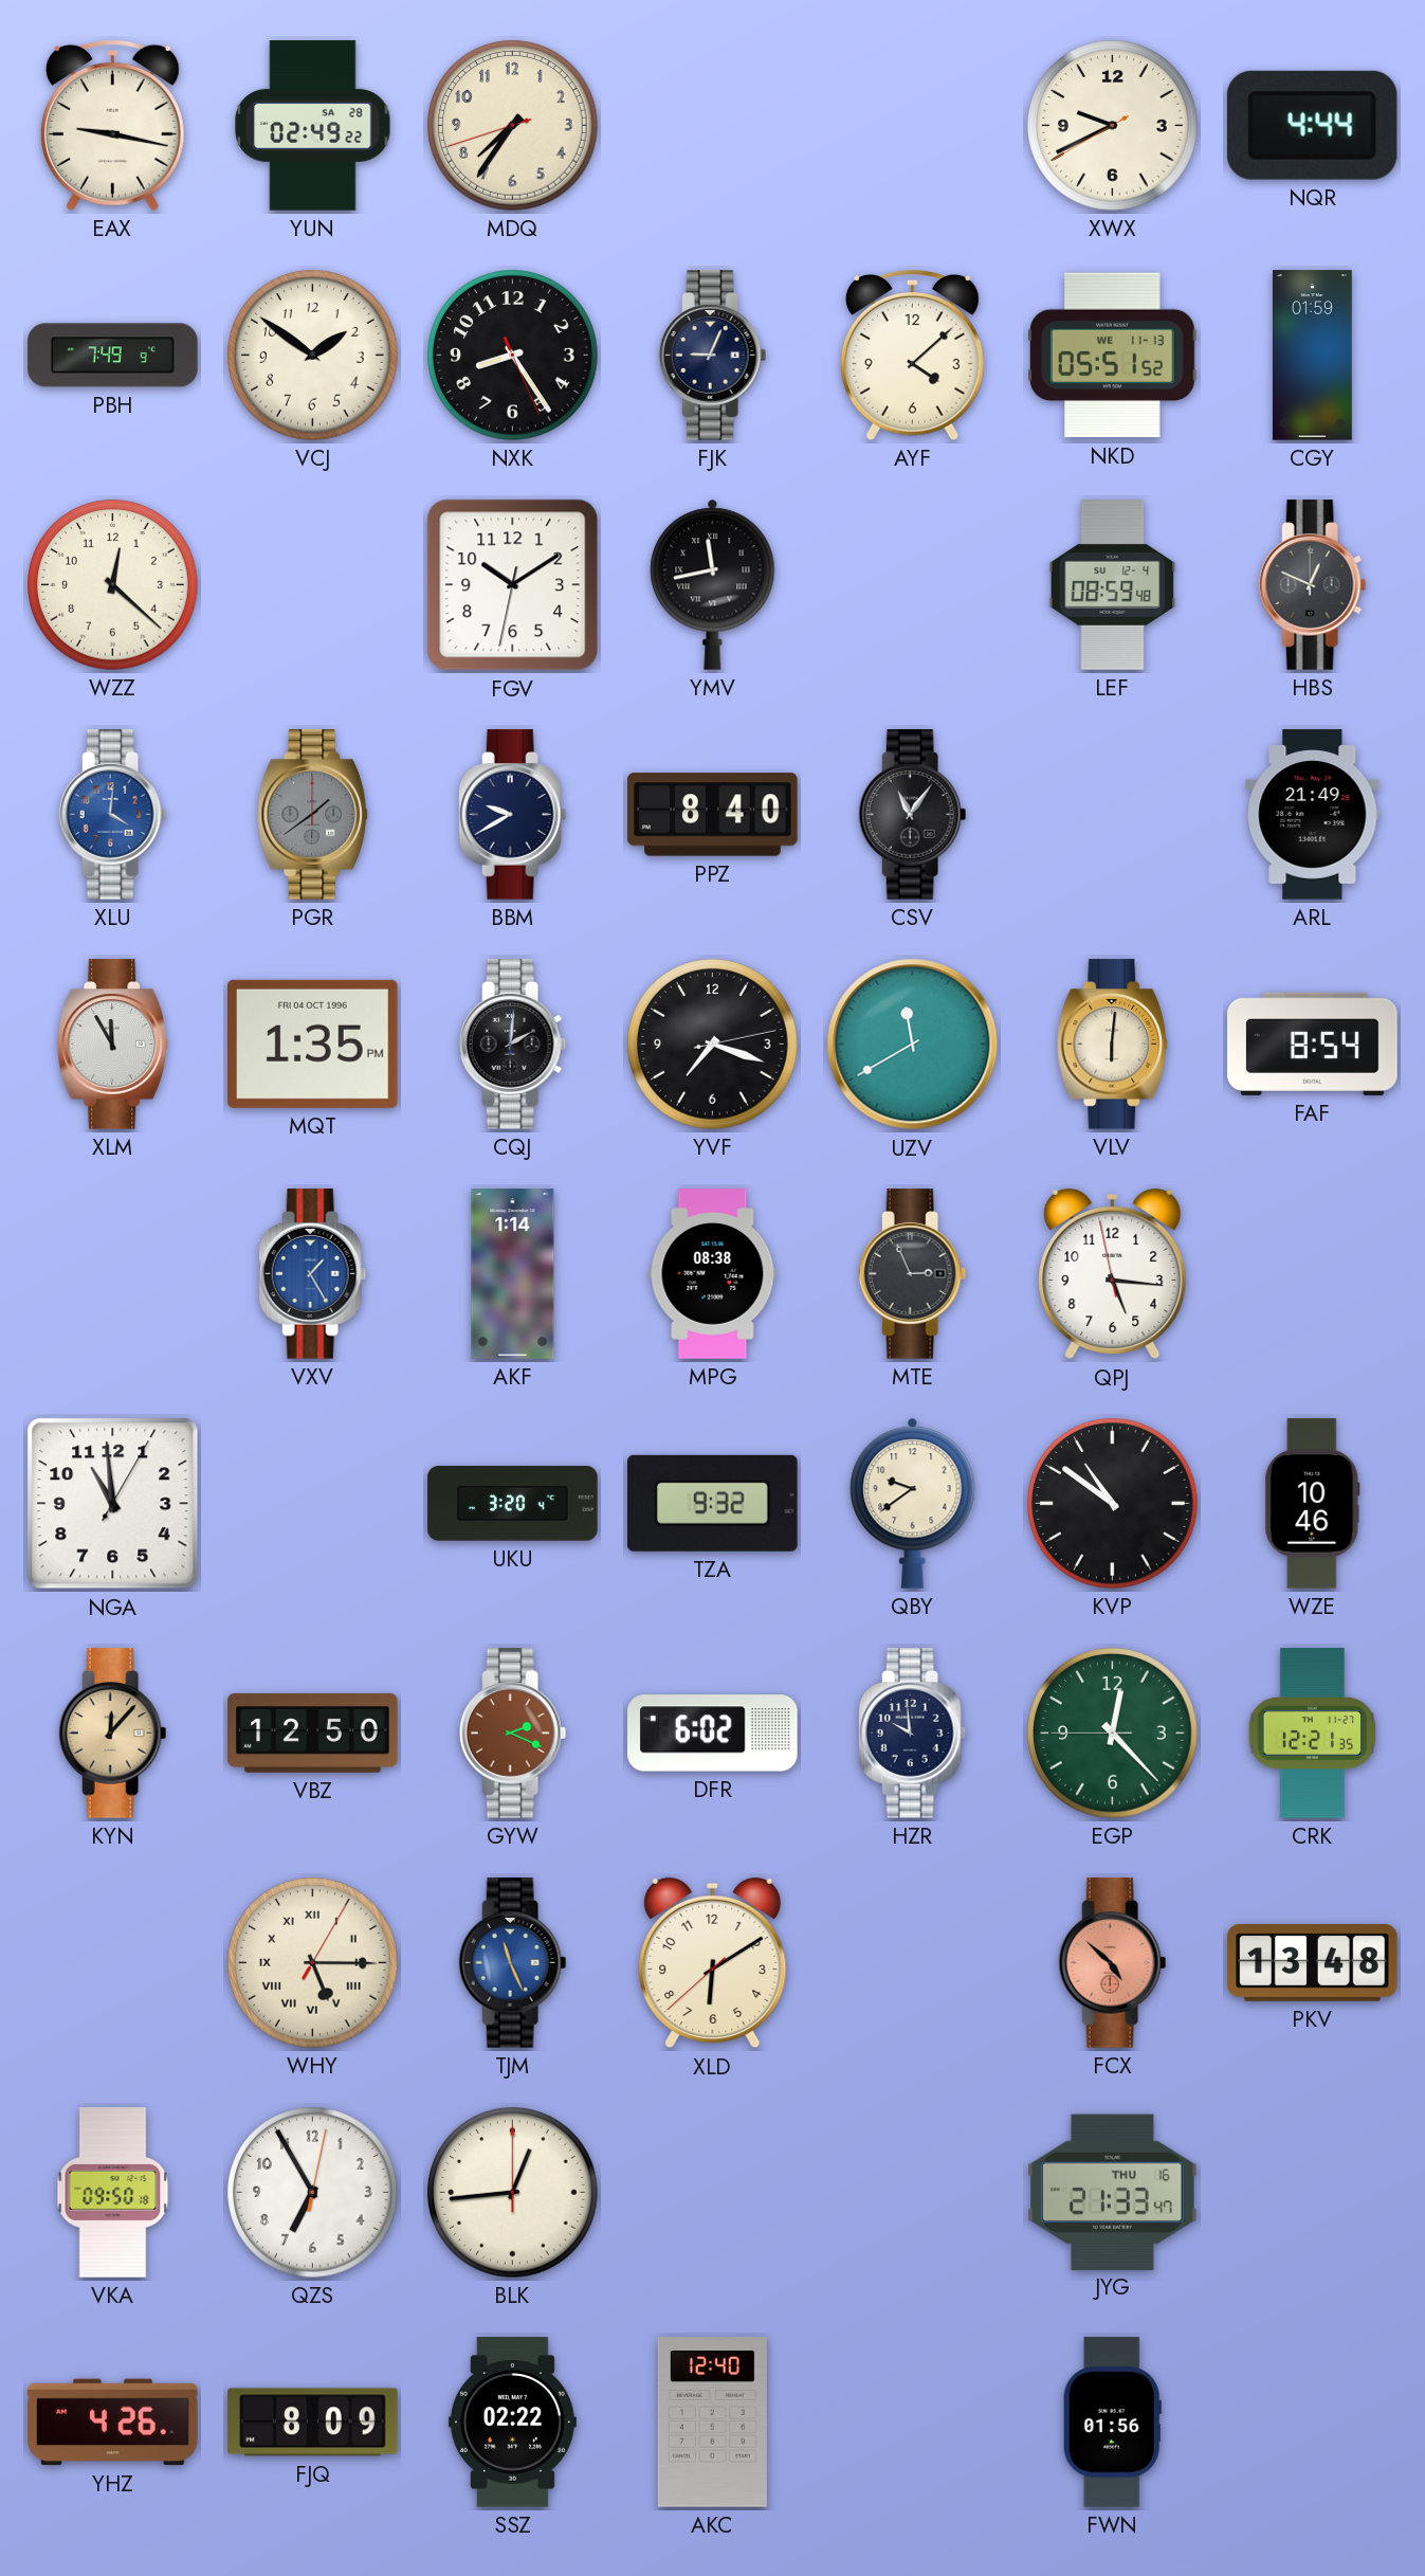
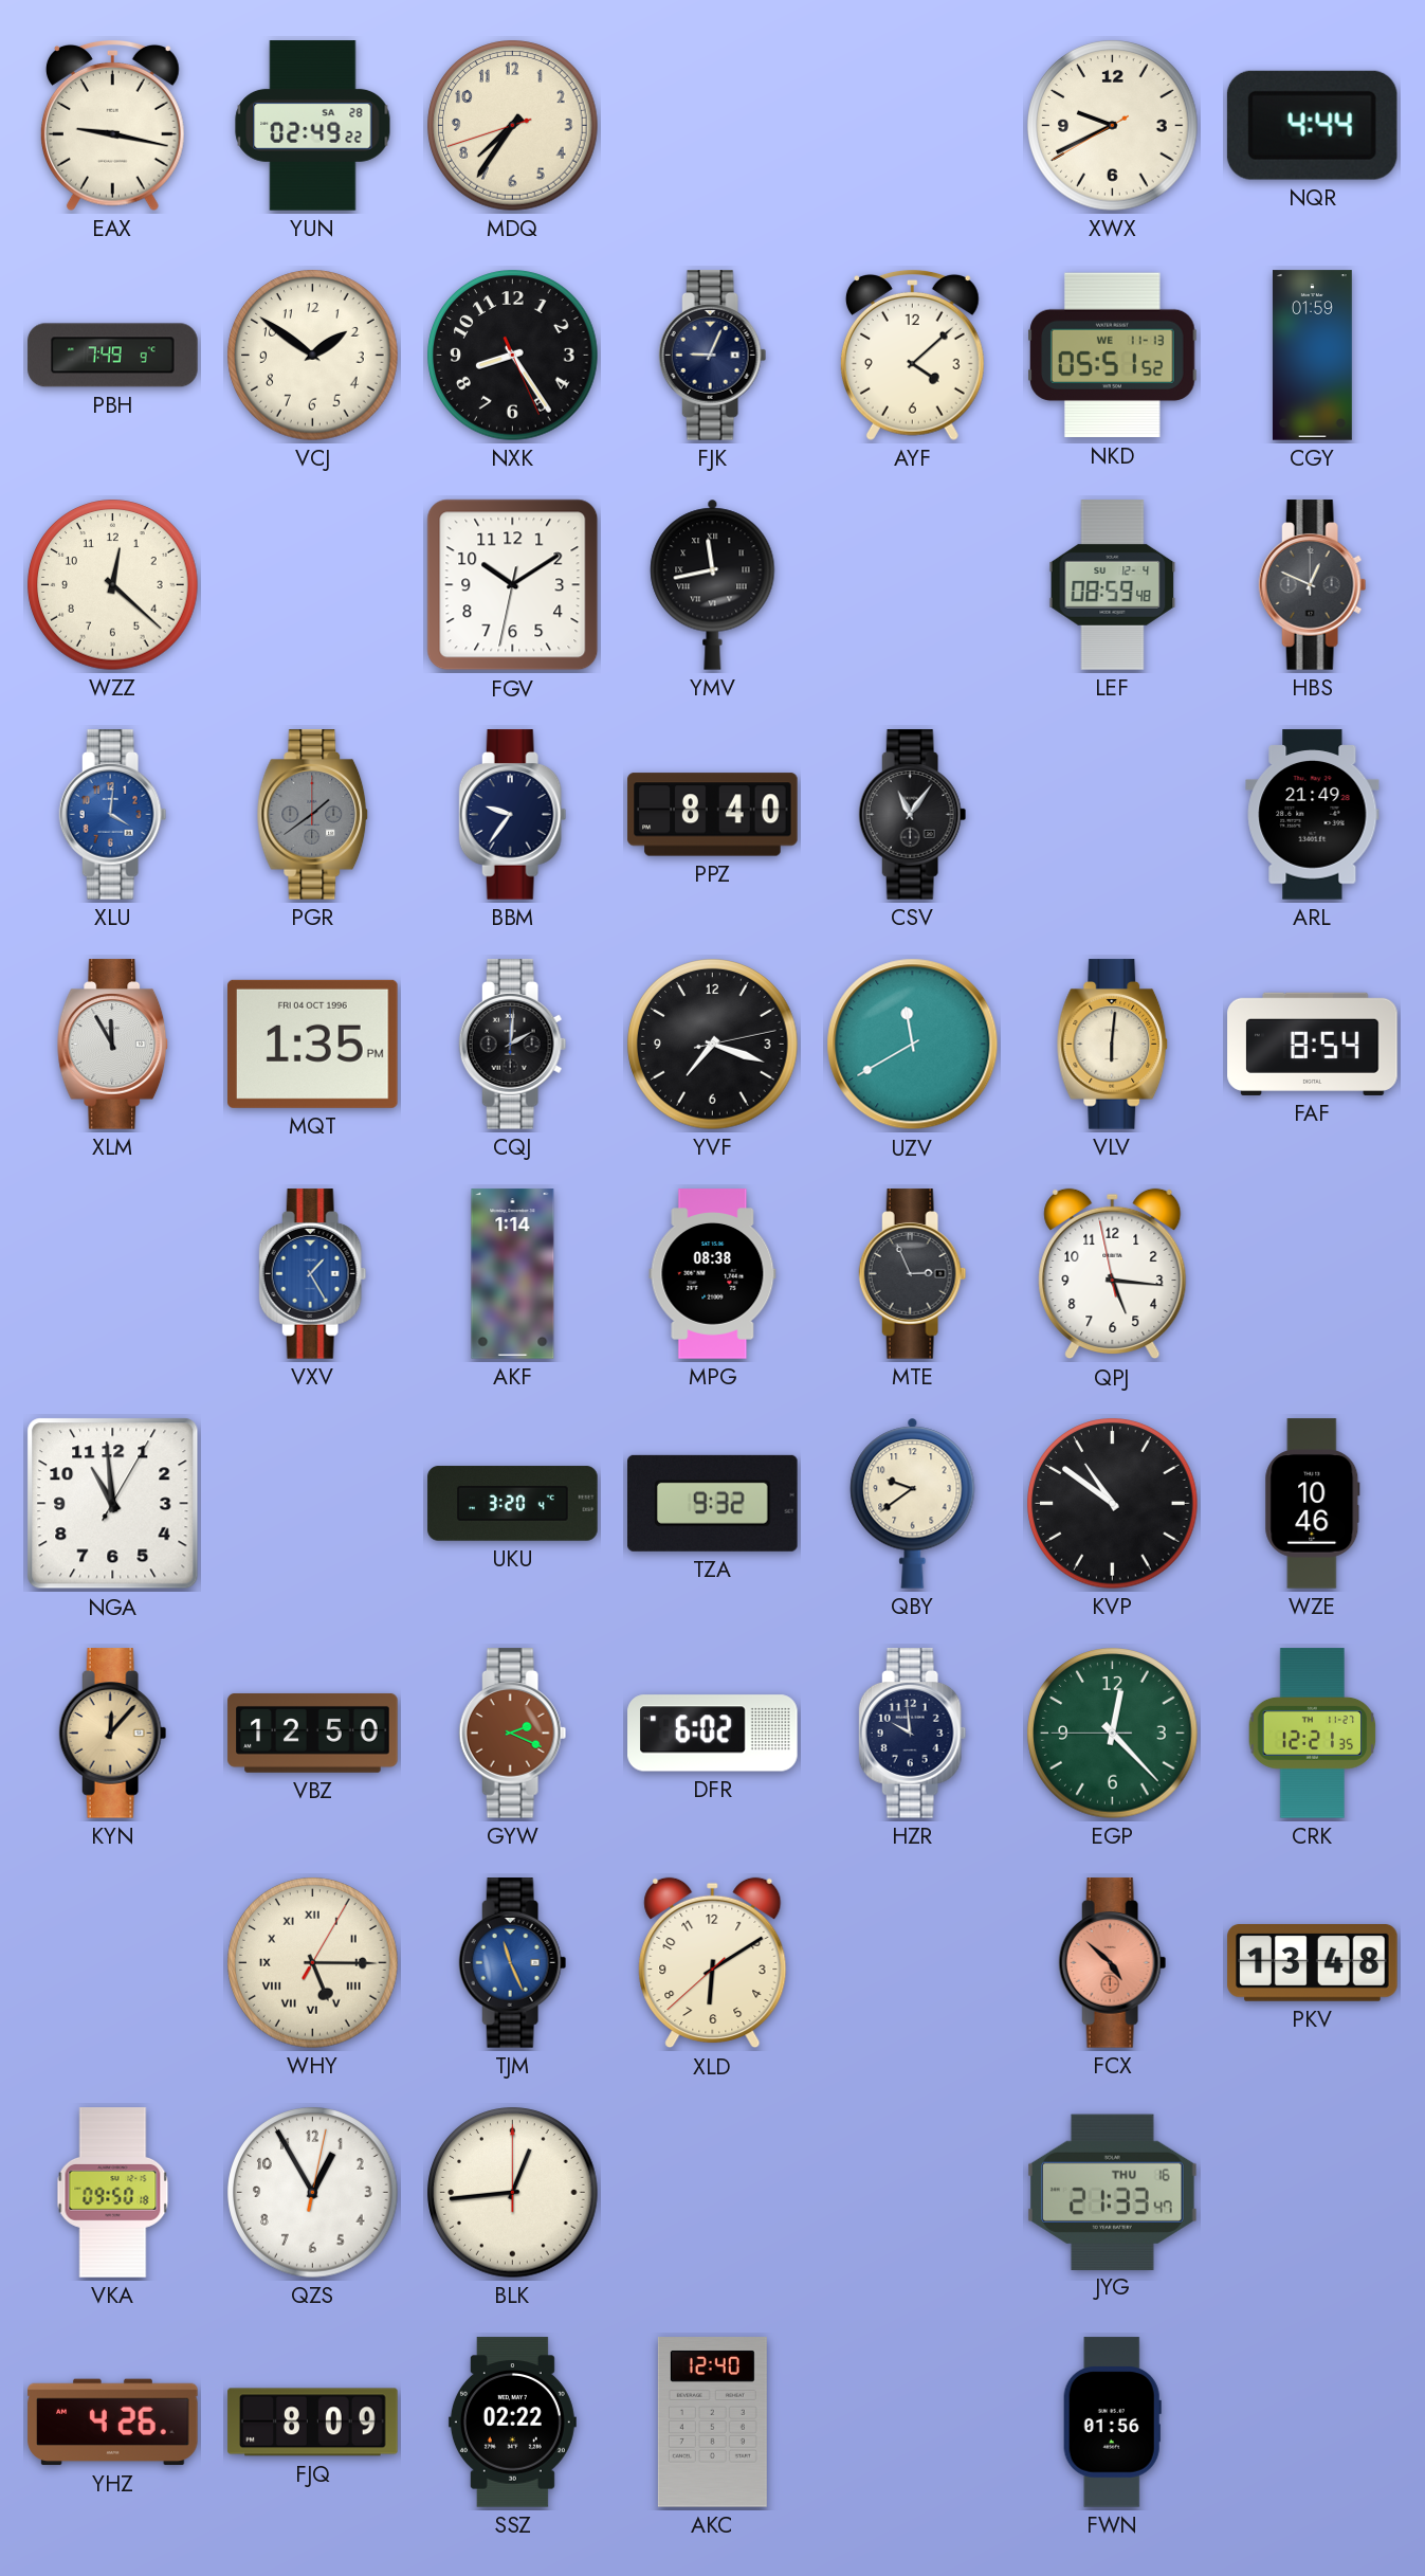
BBM: 9:40 -> 9:36
QZS: 6:55 -> 12:55
